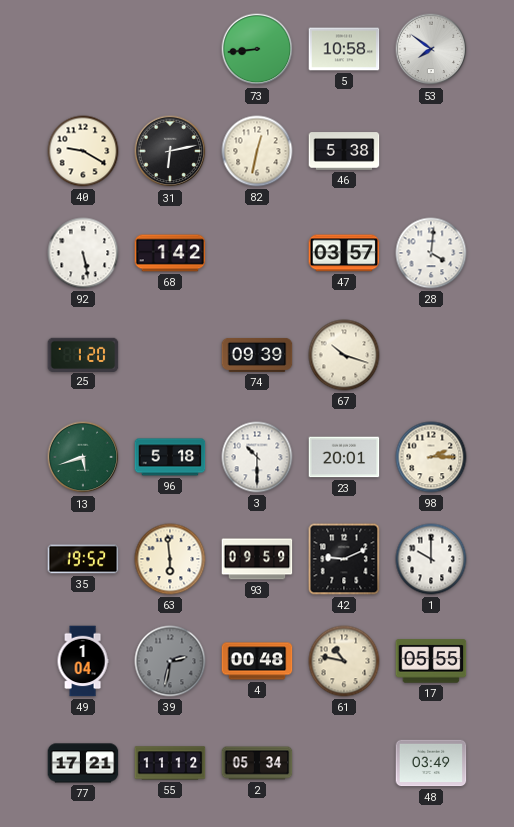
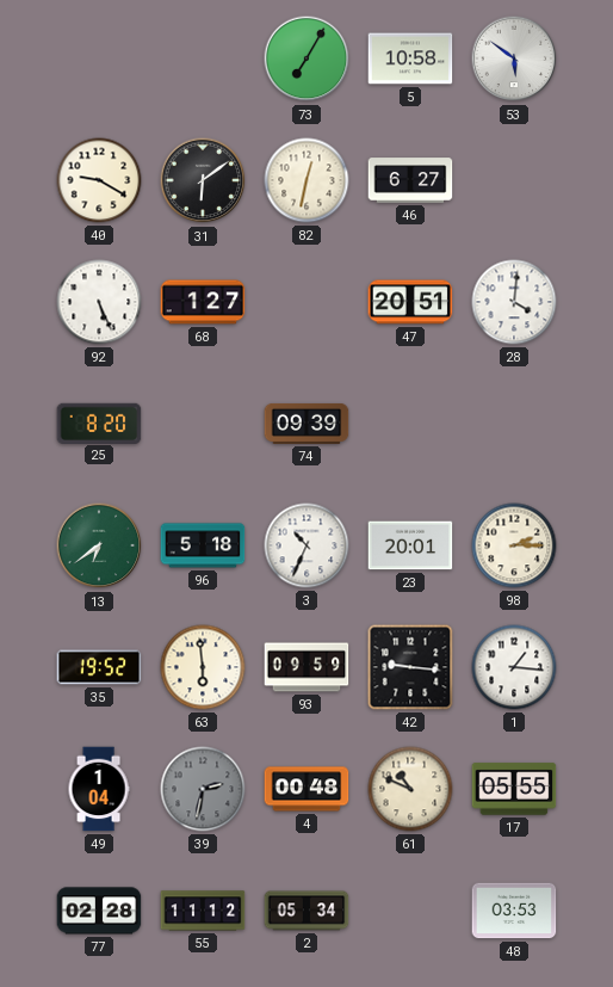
73: 8:44 -> 7:05
53: 7:51 -> 5:51
31: 6:13 -> 6:09
46: 5:38 -> 6:27
92: 5:28 -> 5:26
68: 1:42 -> 1:27
47: 03:57 -> 20:51
25: 1:20 -> 8:20
67: 10:18 -> none
13: 5:42 -> 6:39
3: 10:30 -> 10:34
42: 9:11 -> 9:16
1: 10:00 -> 1:16
61: 10:47 -> 10:49
77: 17:21 -> 02:28
48: 03:49 -> 03:53
